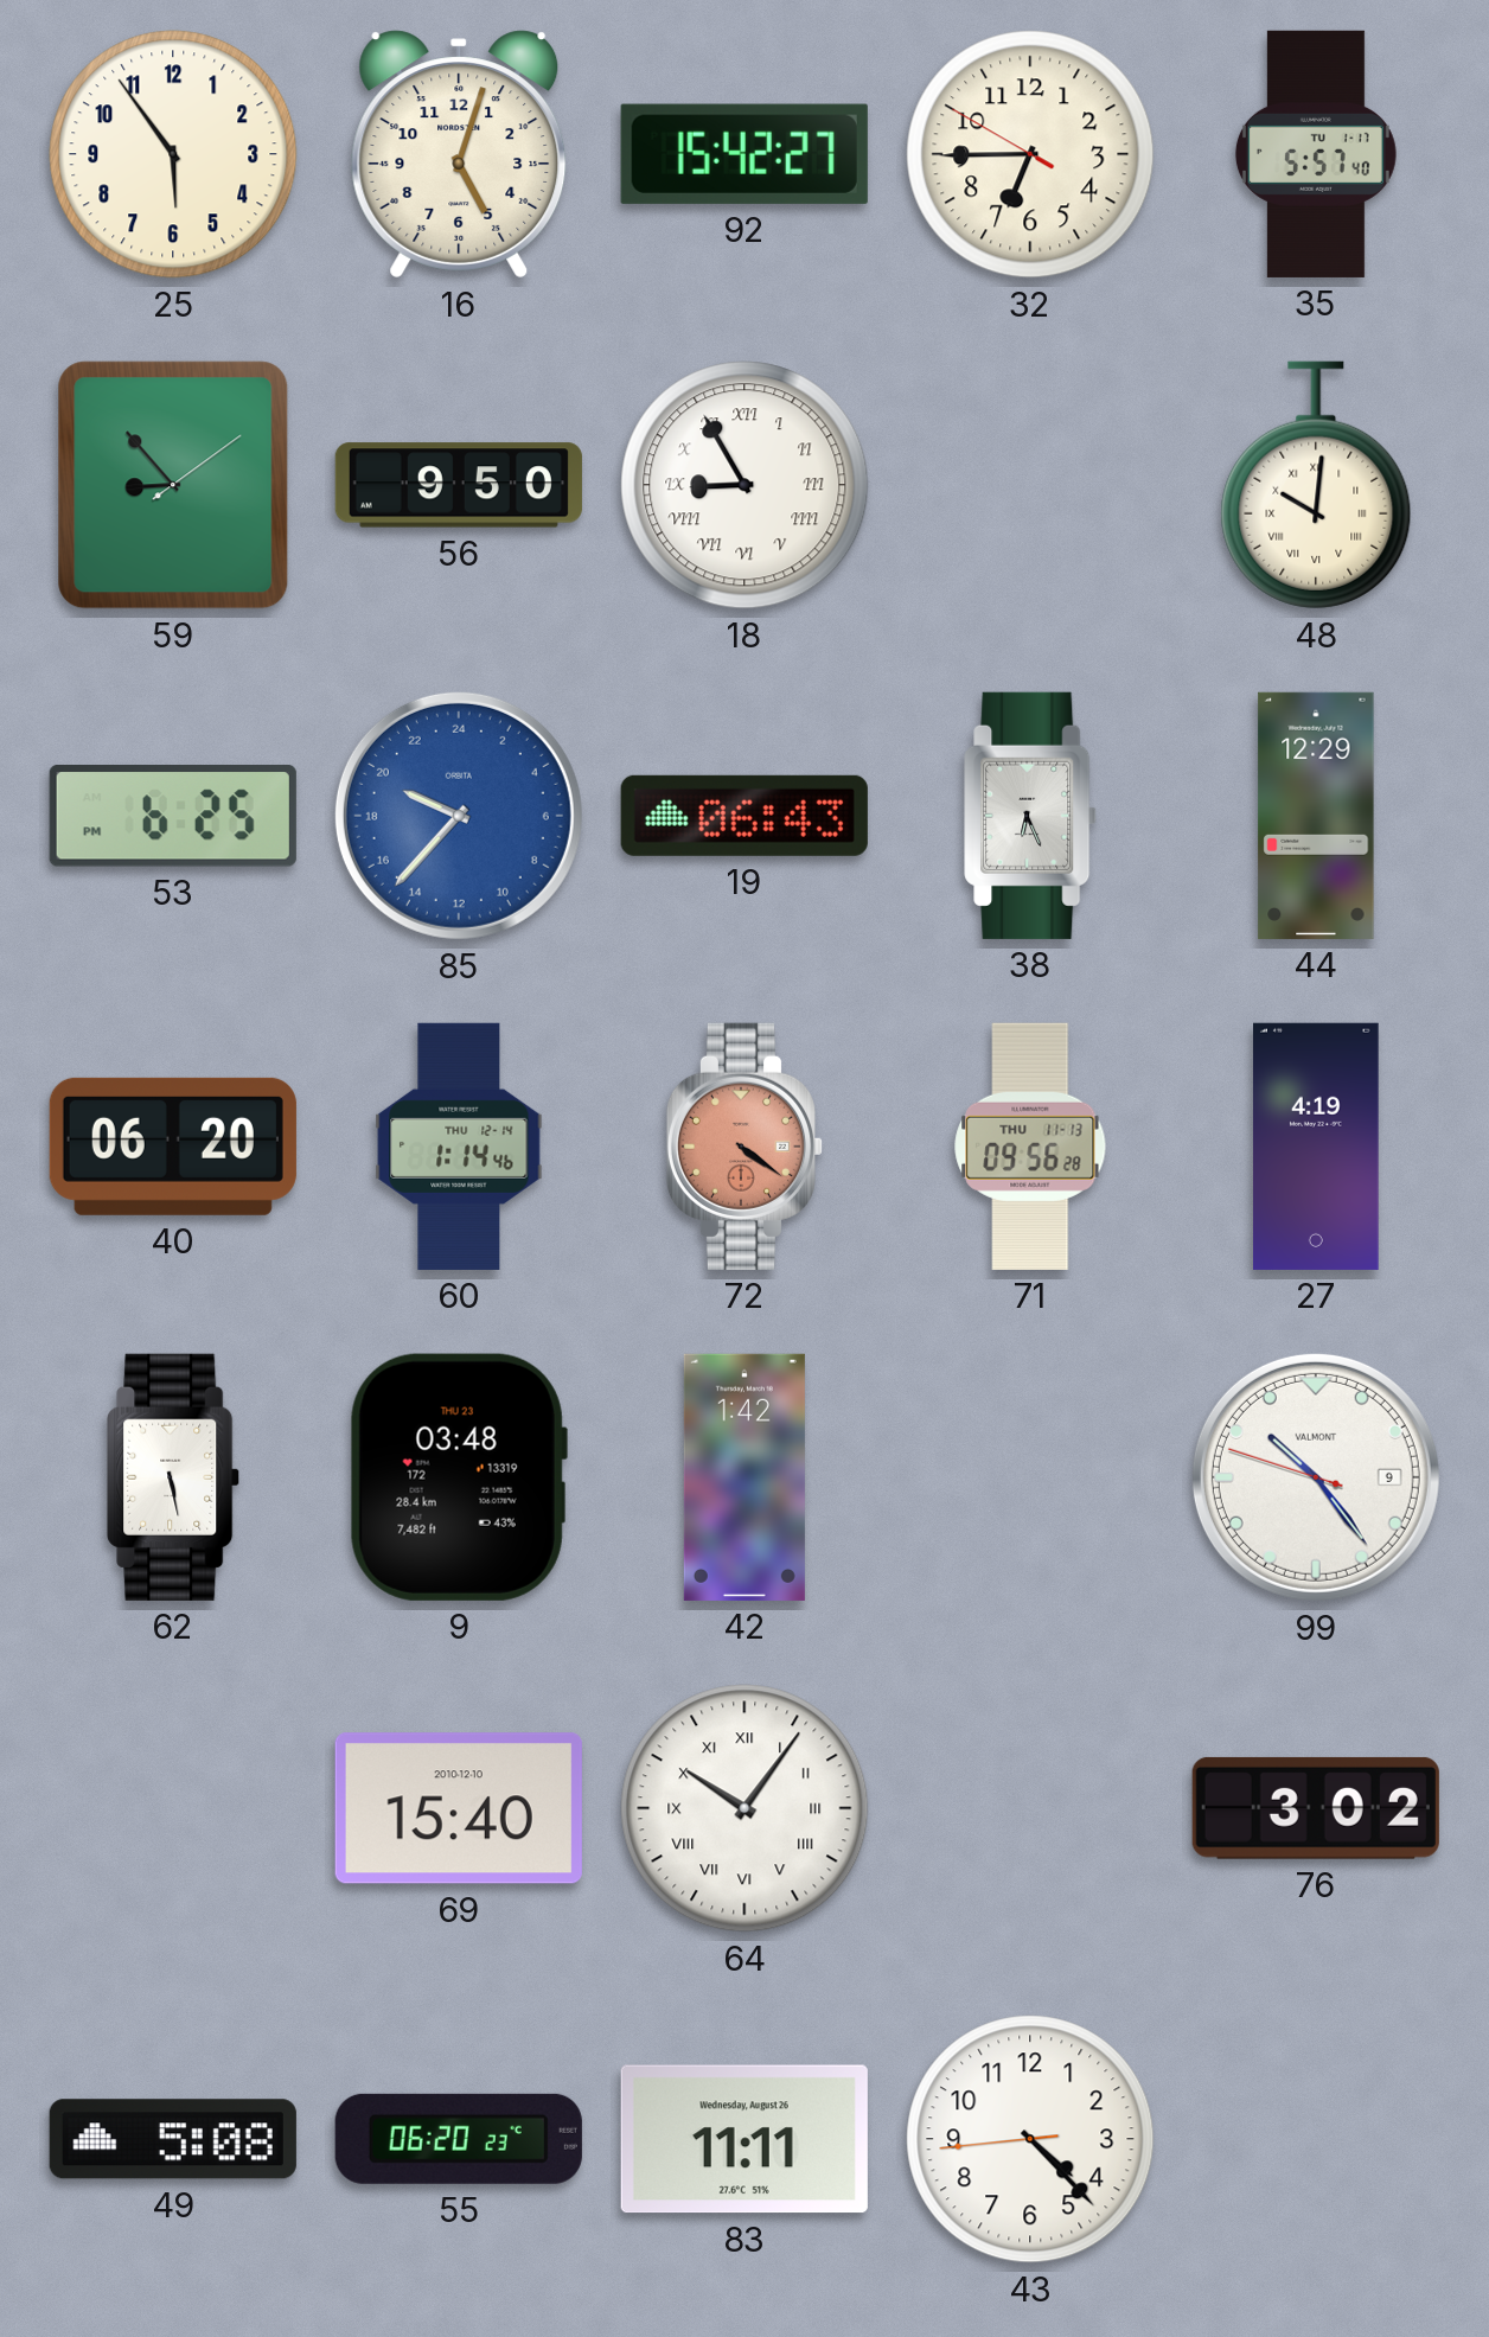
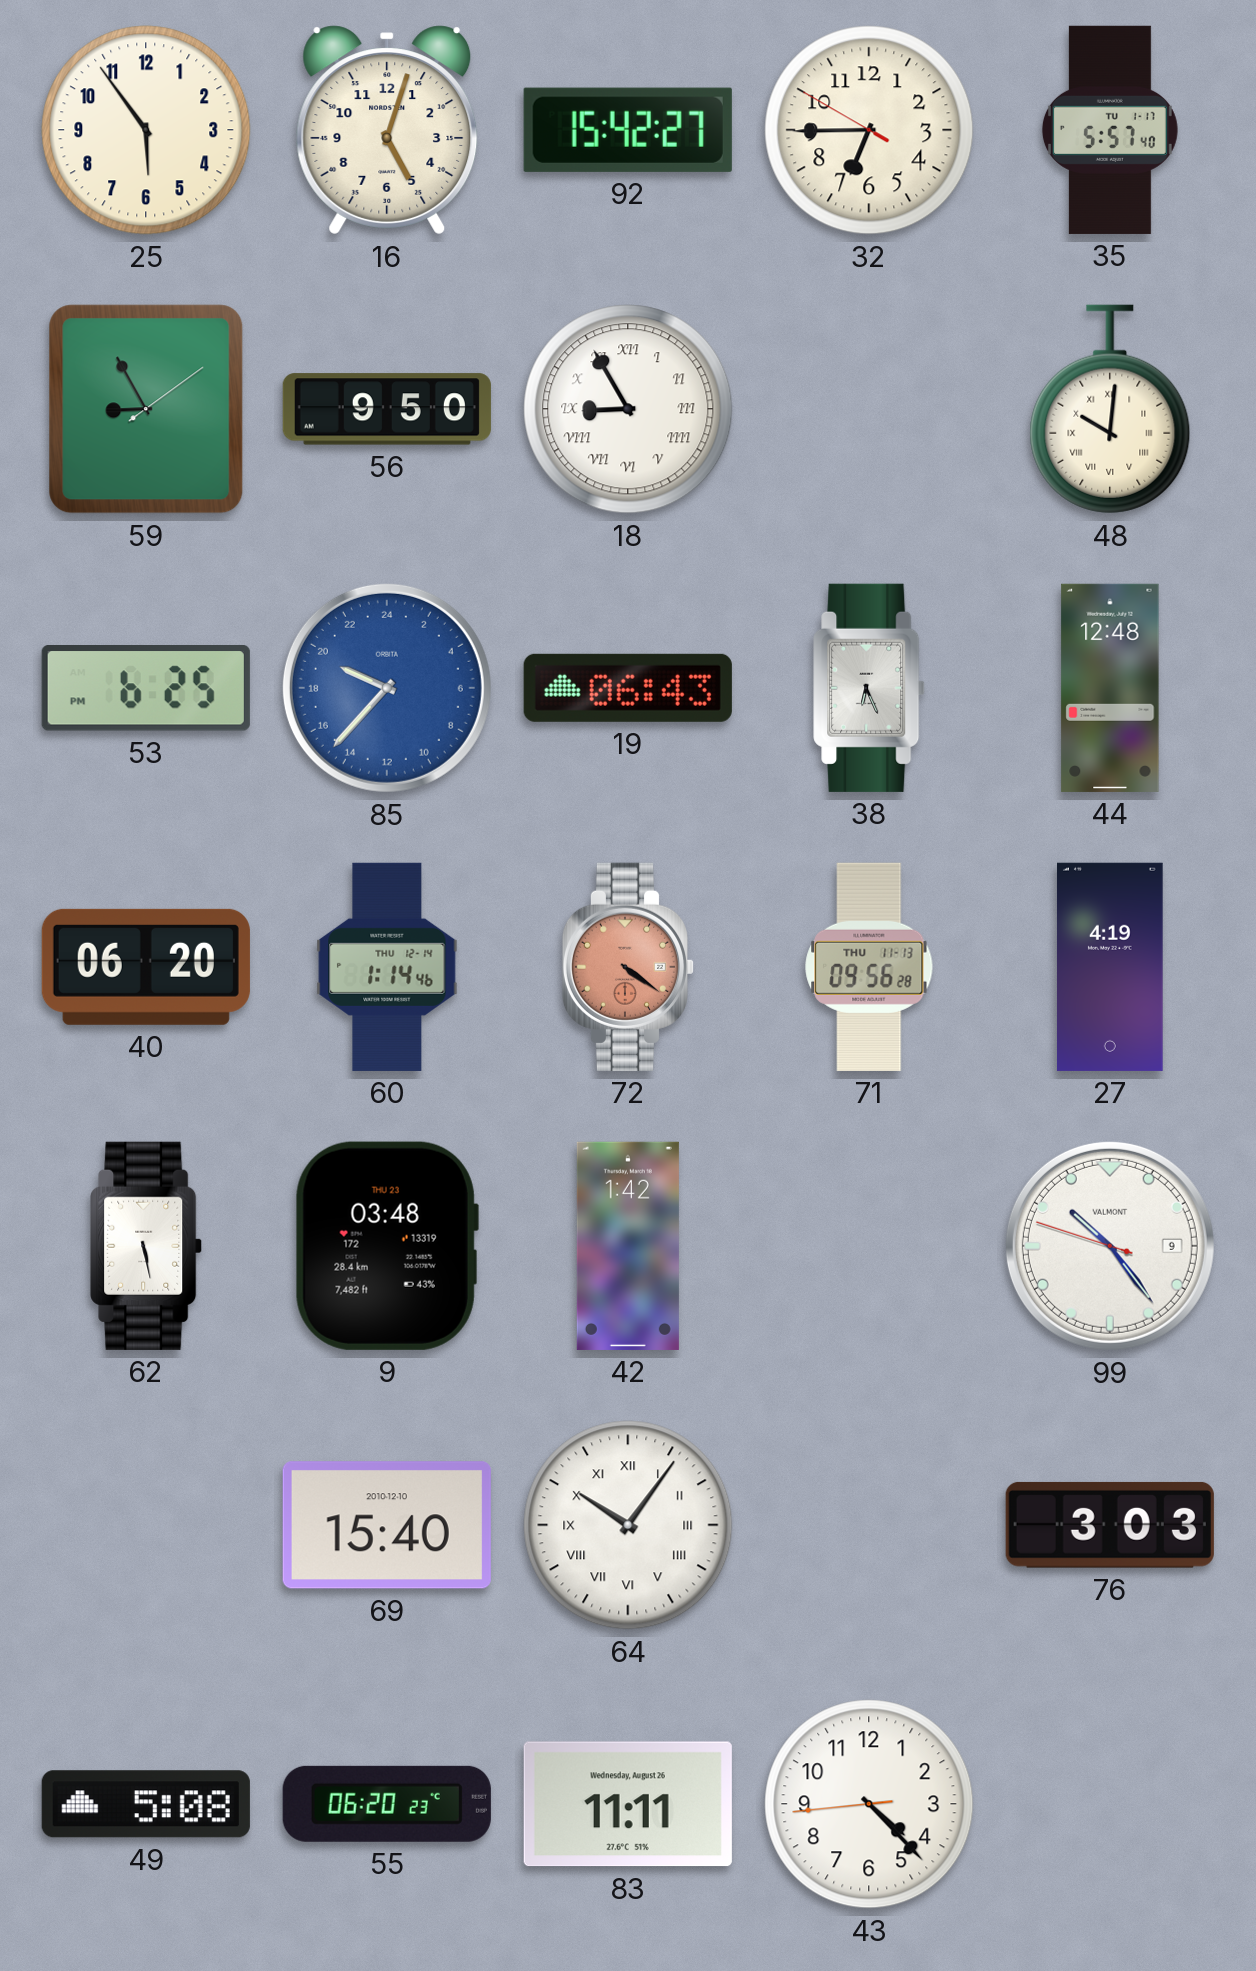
59: 8:53 -> 8:55
44: 12:29 -> 12:48
76: 3:02 -> 3:03
